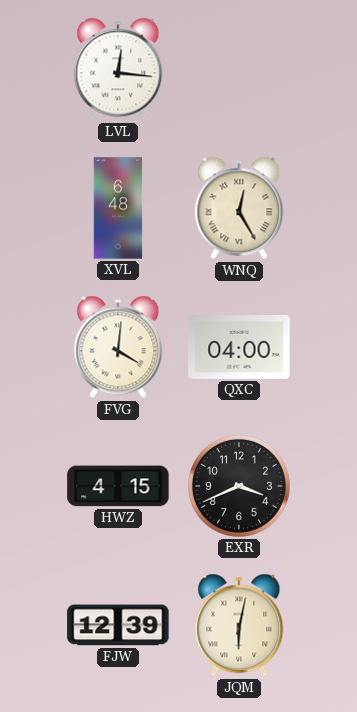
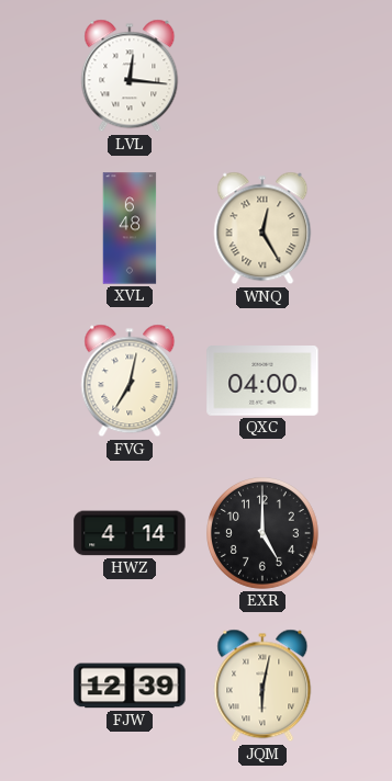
FVG: 4:01 -> 7:02
HWZ: 4:15 -> 4:14
EXR: 3:41 -> 5:00
